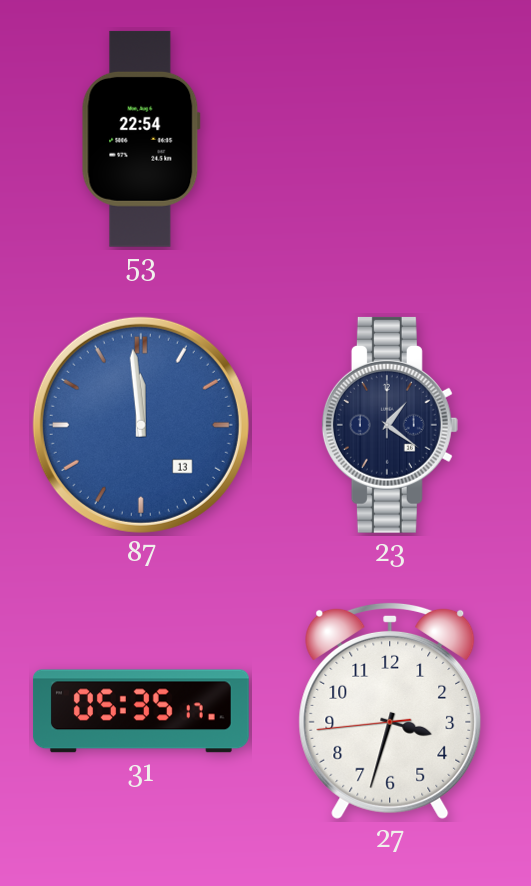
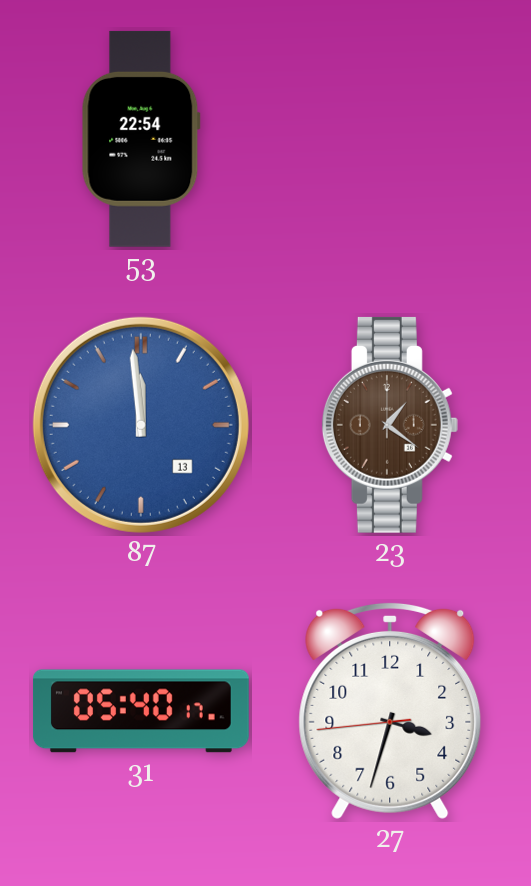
23 dial: navy -> brown
31: 05:35 -> 05:40
